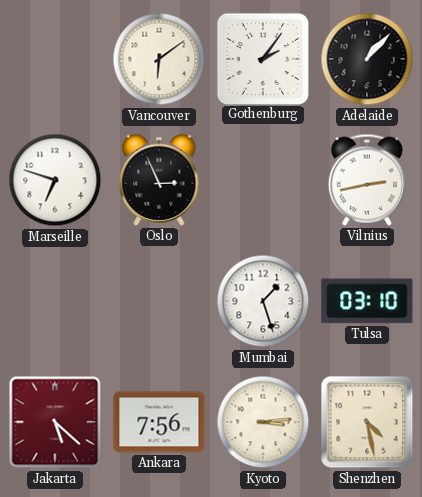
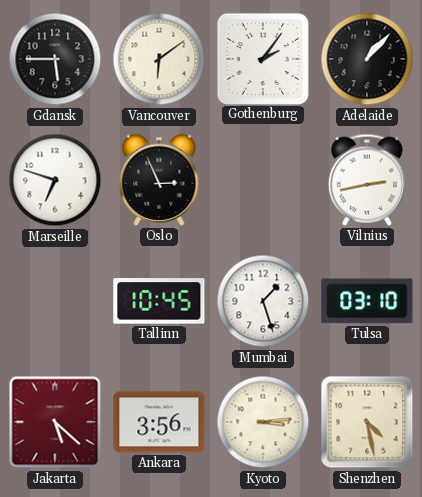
Gdansk: none -> 5:45
Tallinn: none -> 10:45
Ankara: 7:56 -> 3:56
